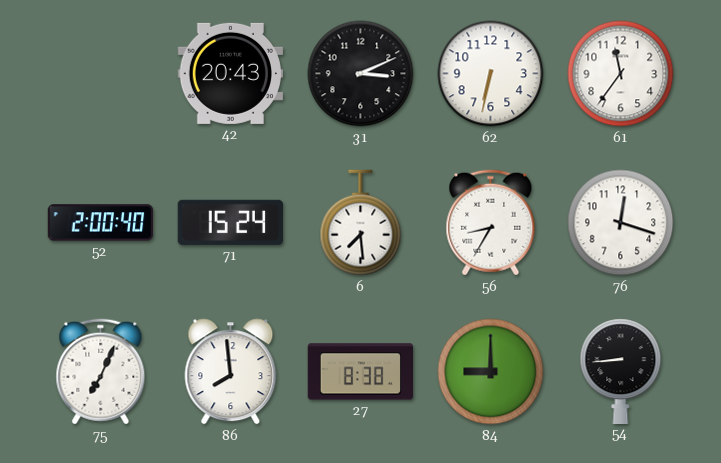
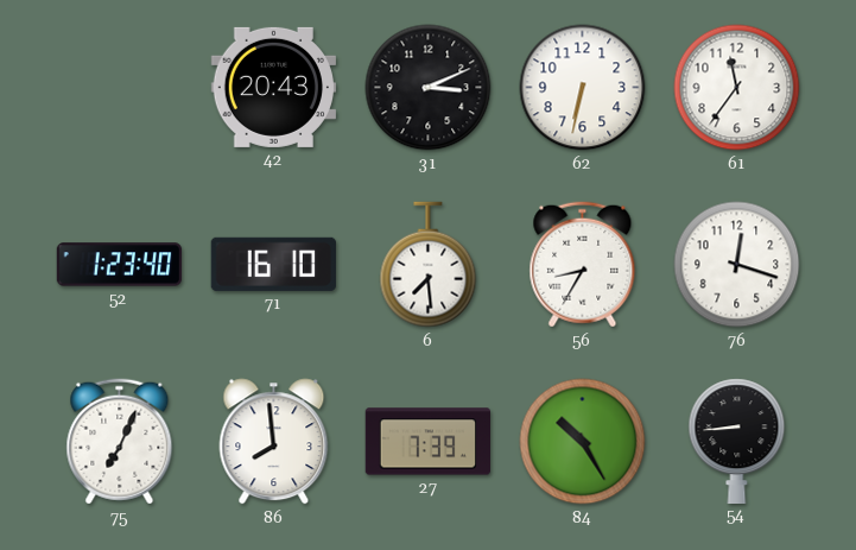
52: 2:00 -> 1:23
71: 15:24 -> 16:10
27: 8:38 -> 7:39
84: 9:00 -> 10:25
